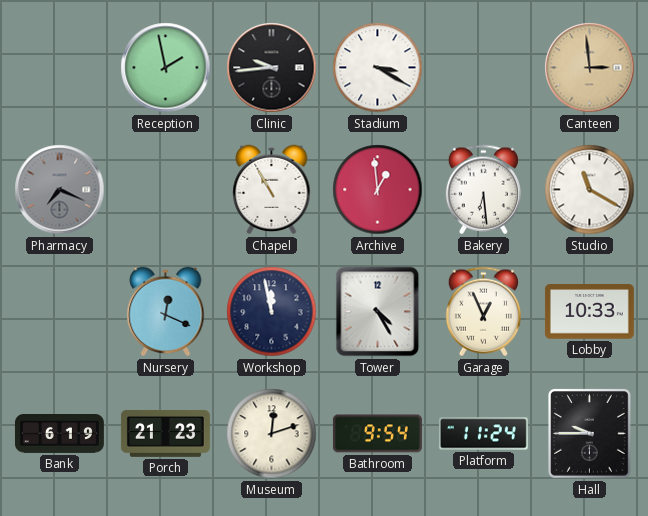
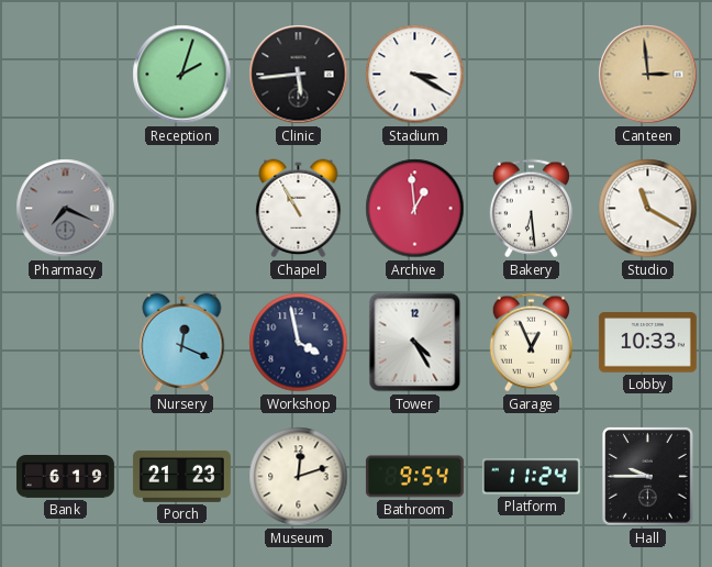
Reception: 1:58 -> 2:03
Clinic: 9:44 -> 5:44
Workshop: 11:58 -> 3:58
